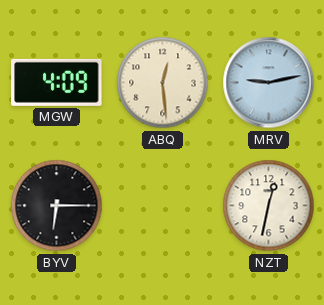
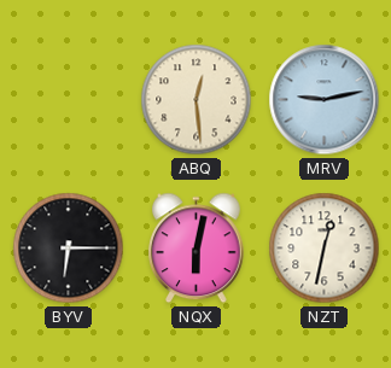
MGW: 4:09 -> none
NQX: none -> 6:02
